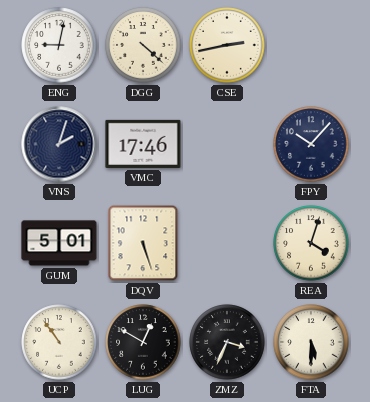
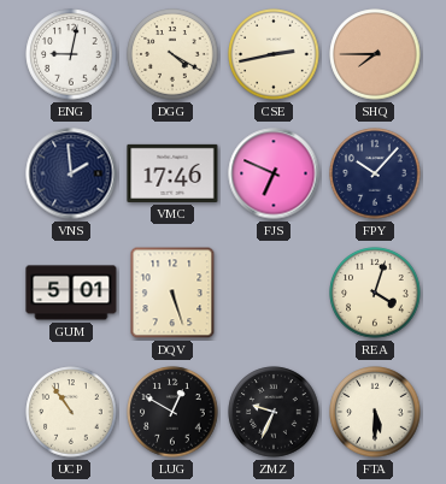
DGG: 4:22 -> 4:20
SHQ: none -> 7:45
VNS: 2:03 -> 1:59
FJS: none -> 6:49
ZMZ: 3:34 -> 9:34
